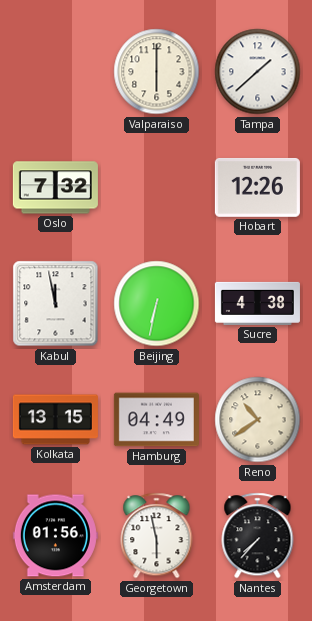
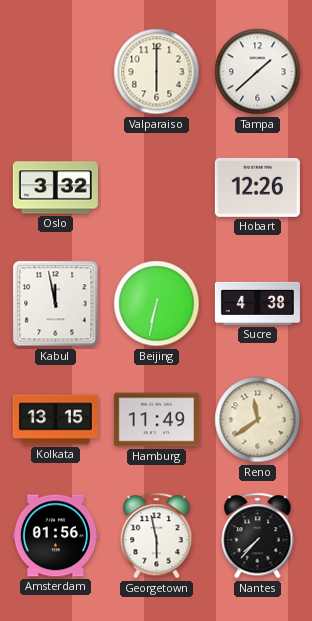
Oslo: 7:32 -> 3:32
Hamburg: 04:49 -> 11:49
Reno: 10:39 -> 11:39
